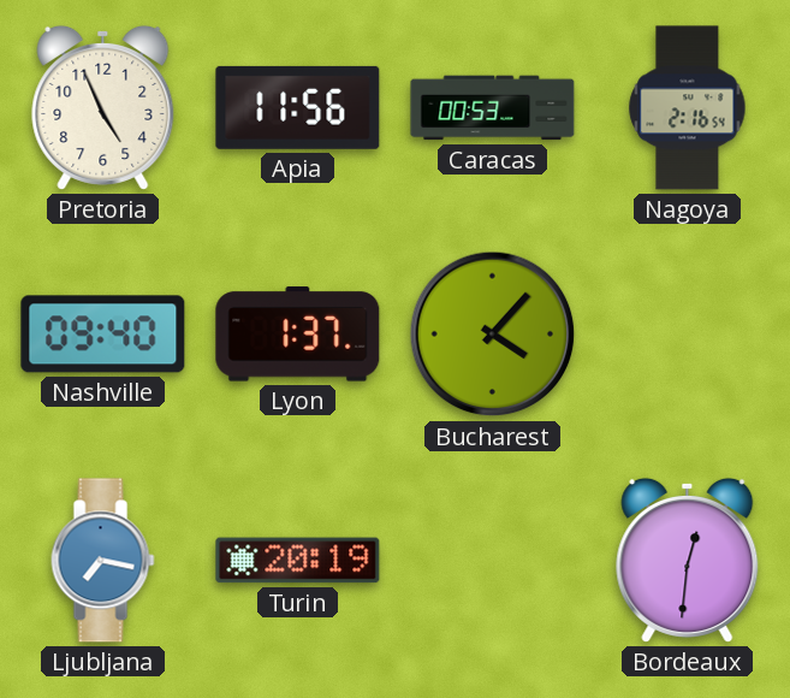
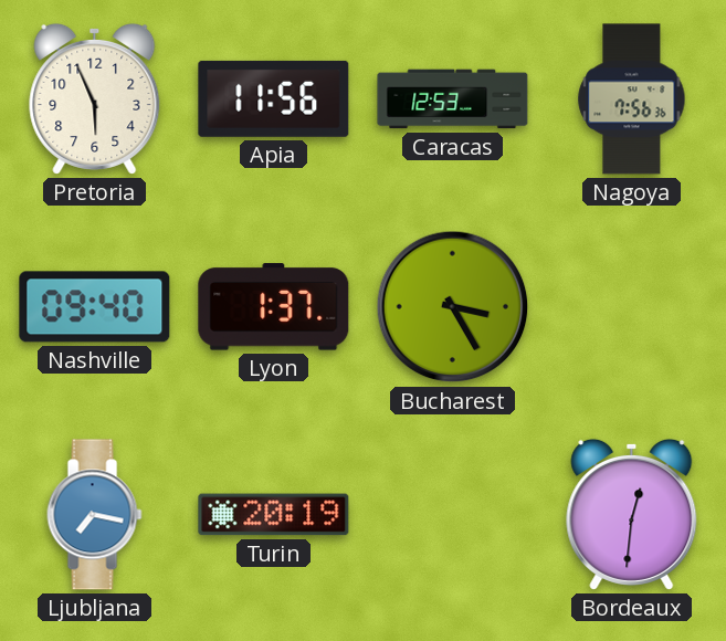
Pretoria: 4:56 -> 5:56
Caracas: 00:53 -> 12:53
Nagoya: 2:16 -> 7:56
Bucharest: 4:07 -> 3:25
